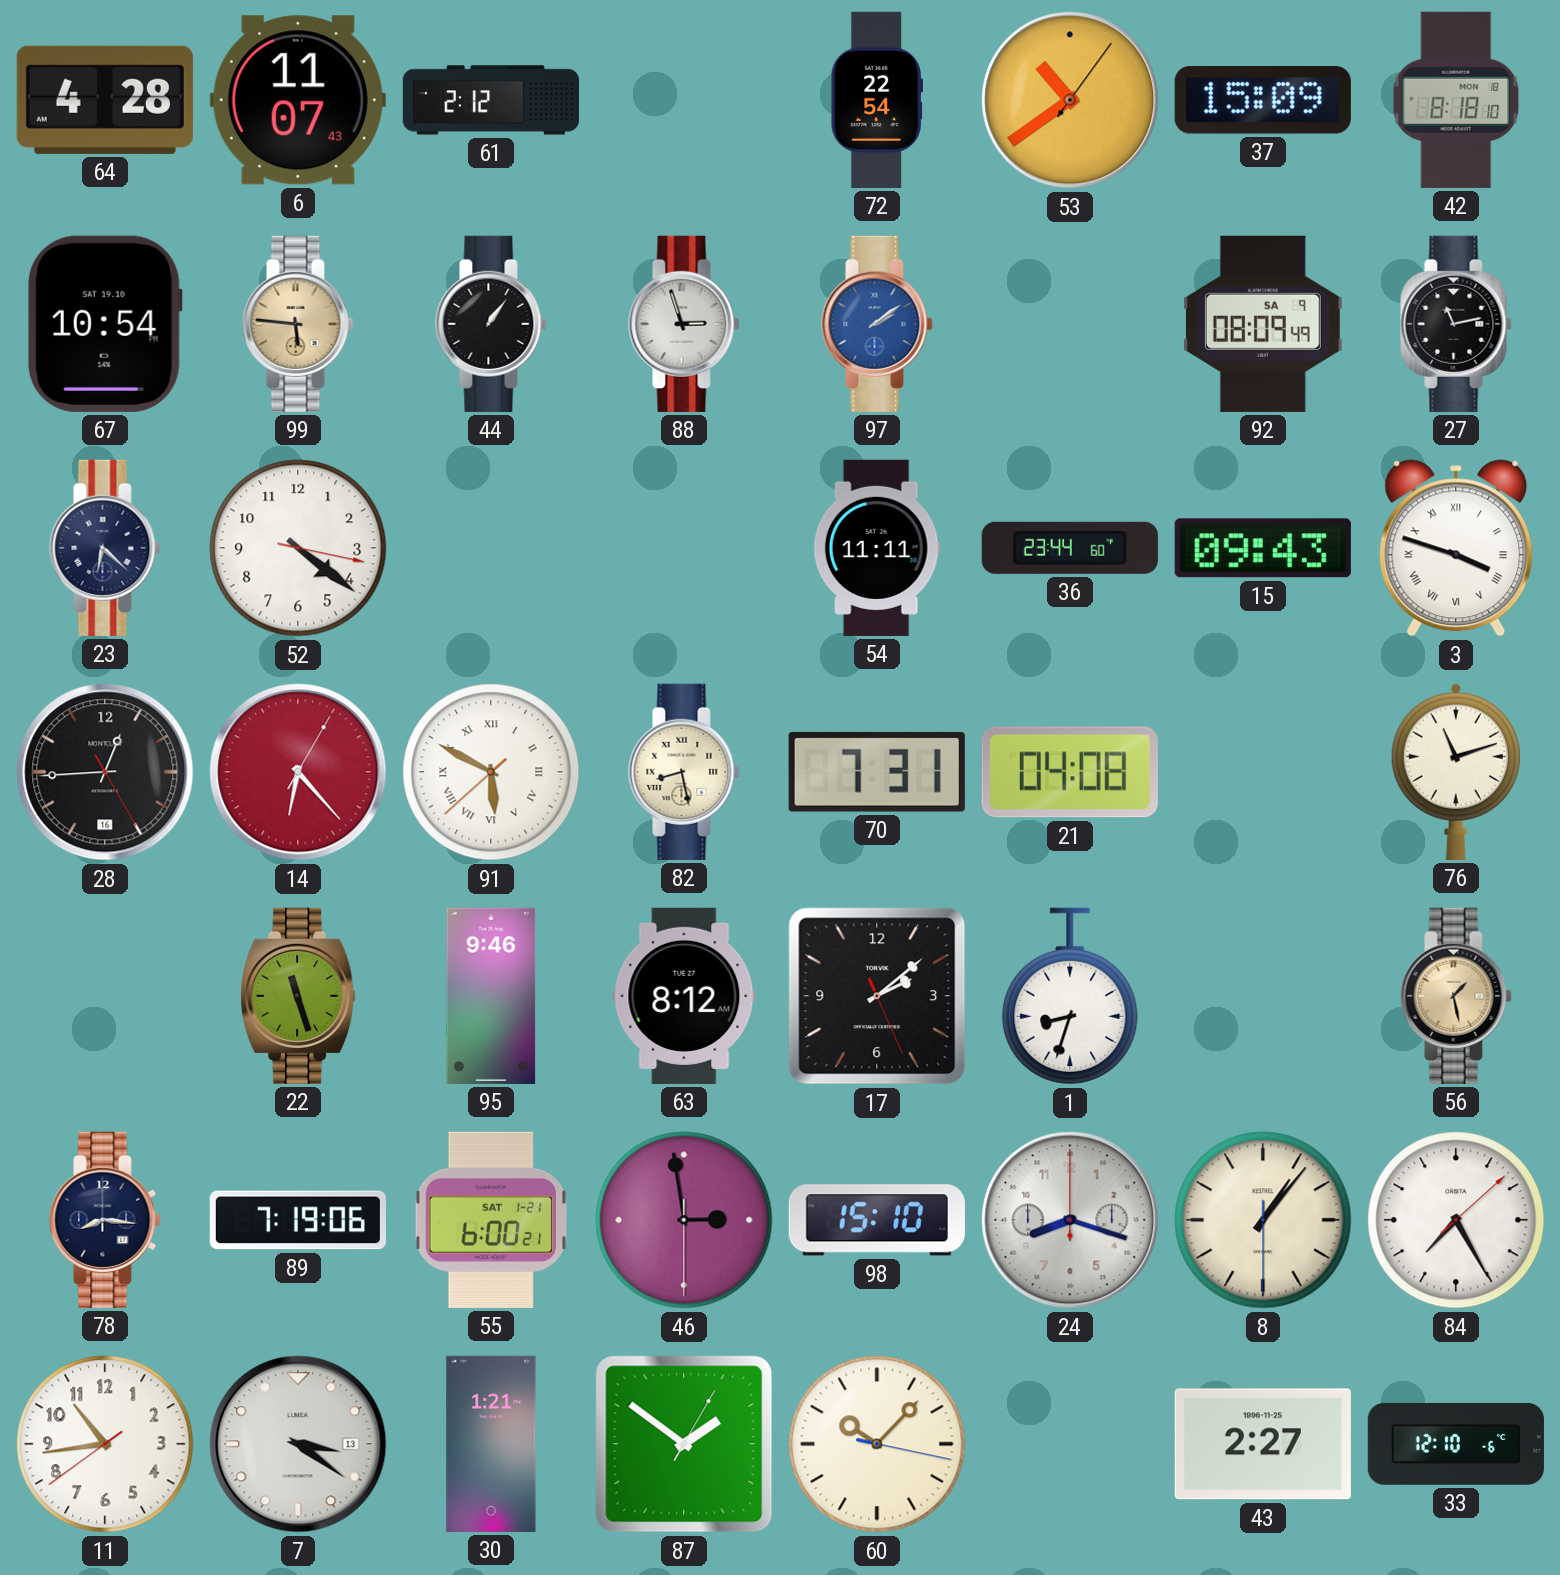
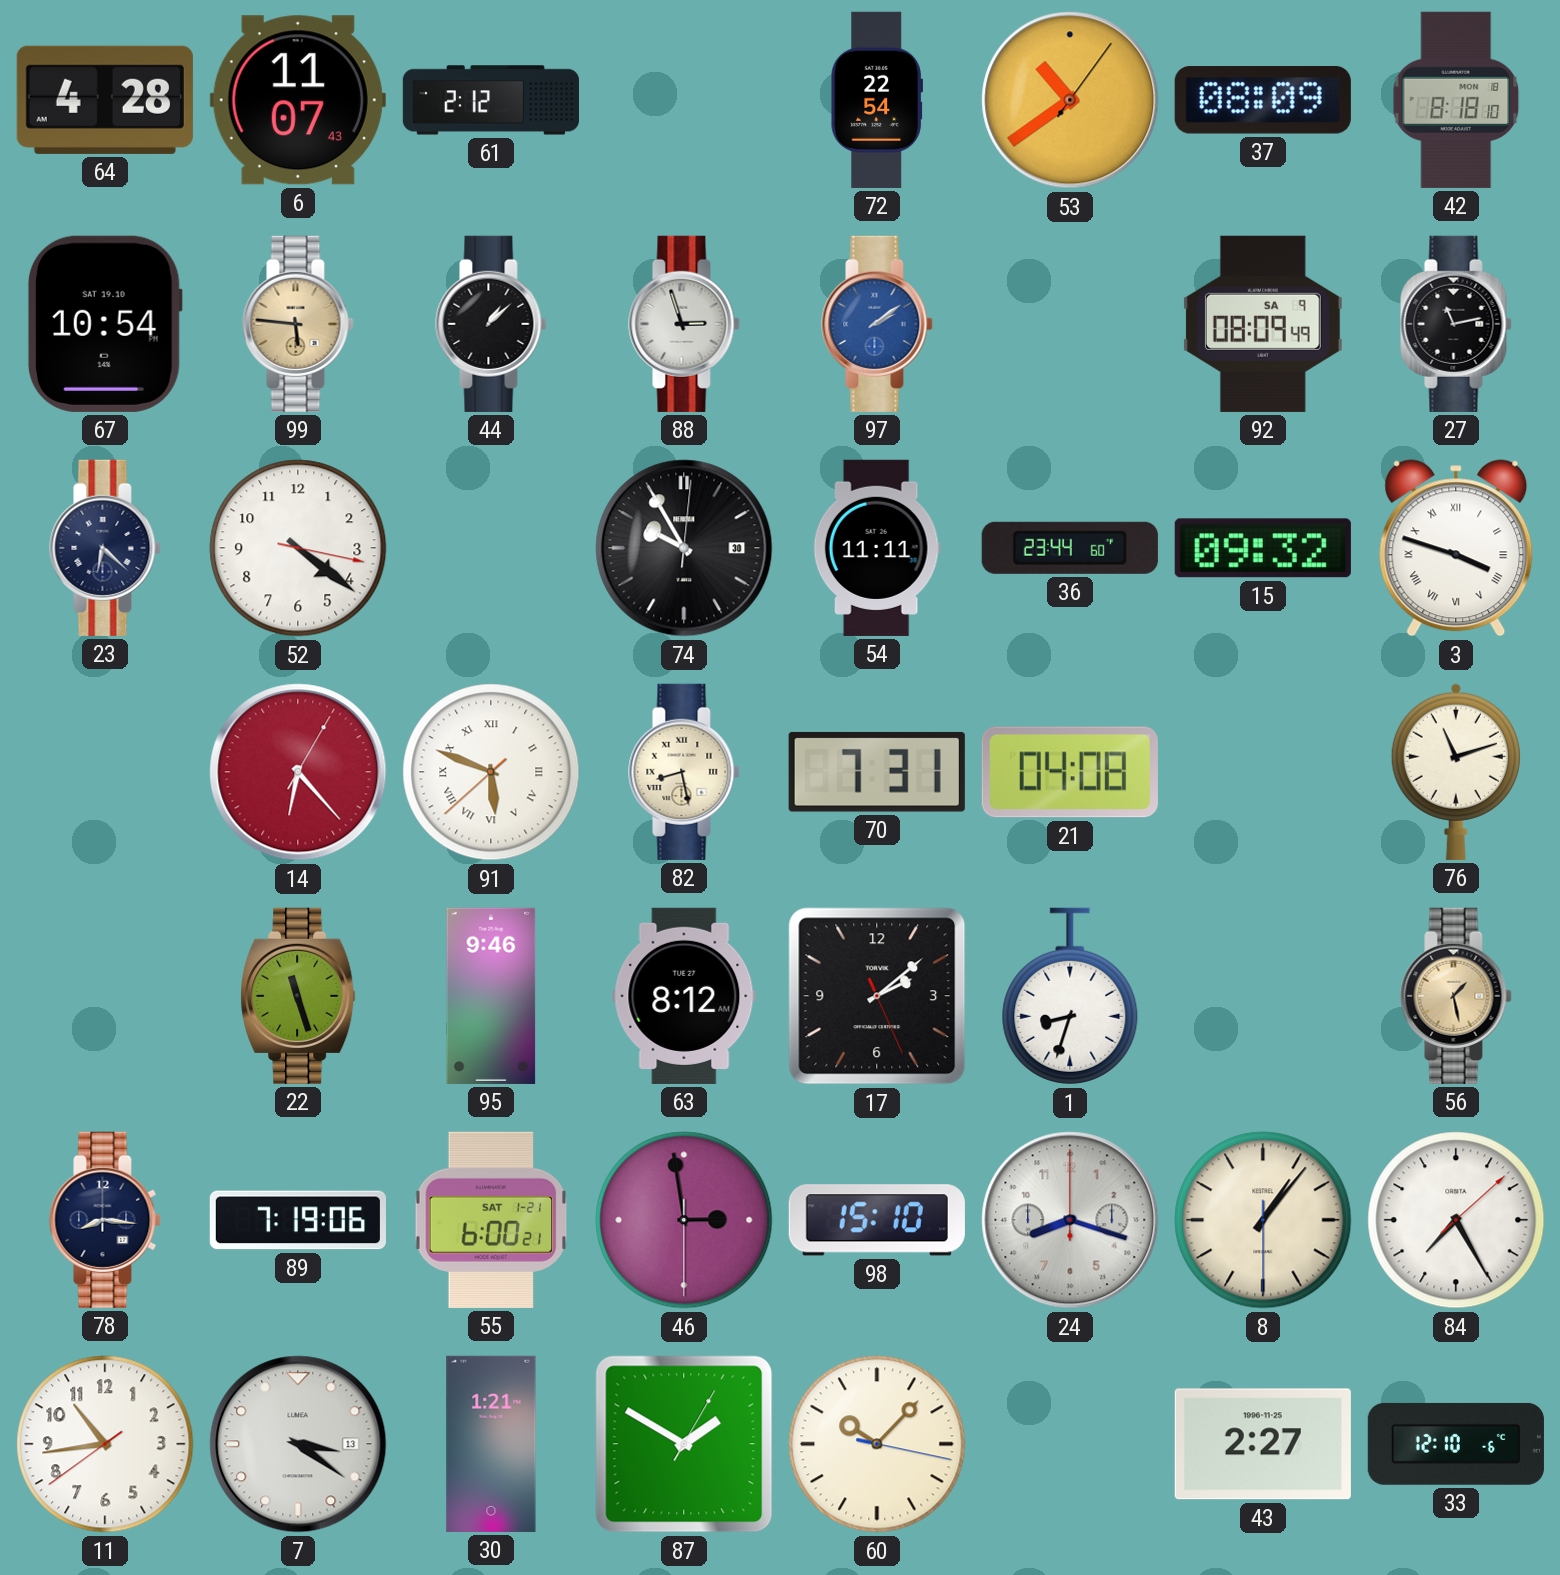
37: 15:09 -> 08:09
44: 1:06 -> 1:08
74: none -> 9:55
15: 09:43 -> 09:32
28: 12:44 -> none
91: 5:49 -> 5:48
87: 1:51 -> 1:50
